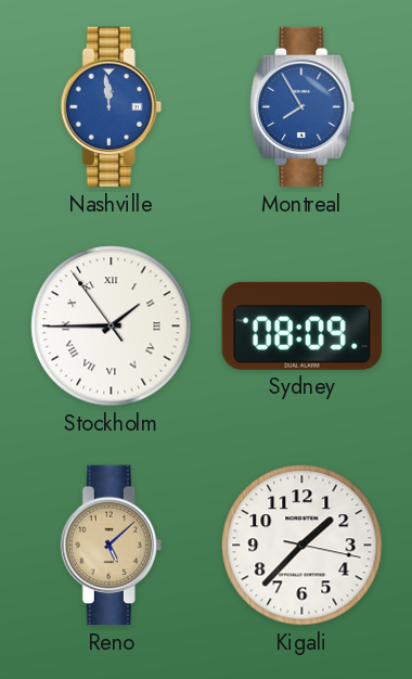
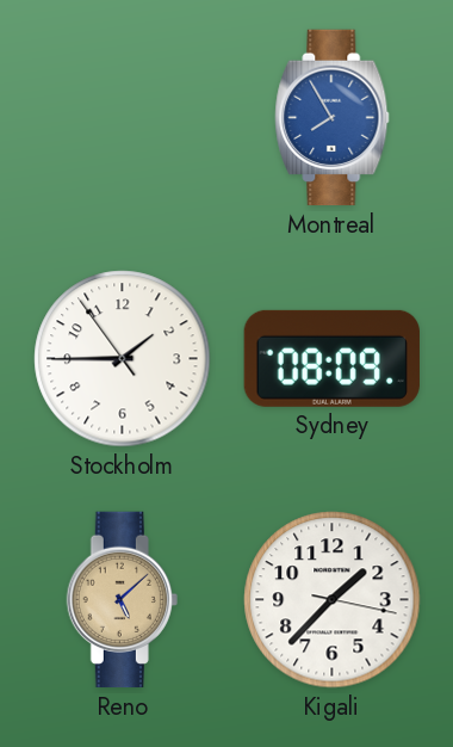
Nashville: 11:59 -> none
Stockholm numerals: Roman -> Arabic
